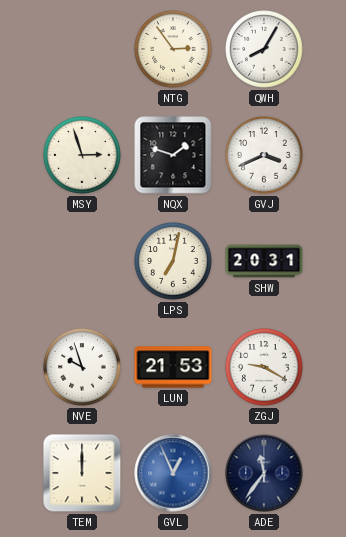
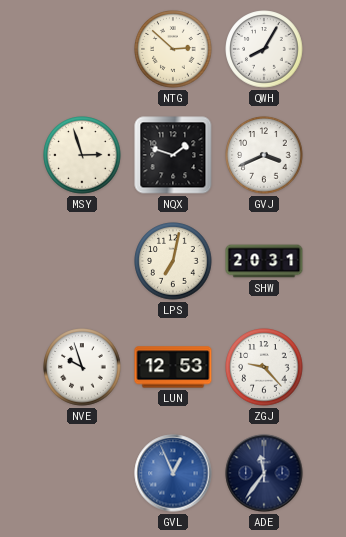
NTG: 2:54 -> 2:52
LUN: 21:53 -> 12:53
ZGJ: 9:20 -> 9:23
TEM: 12:00 -> none
